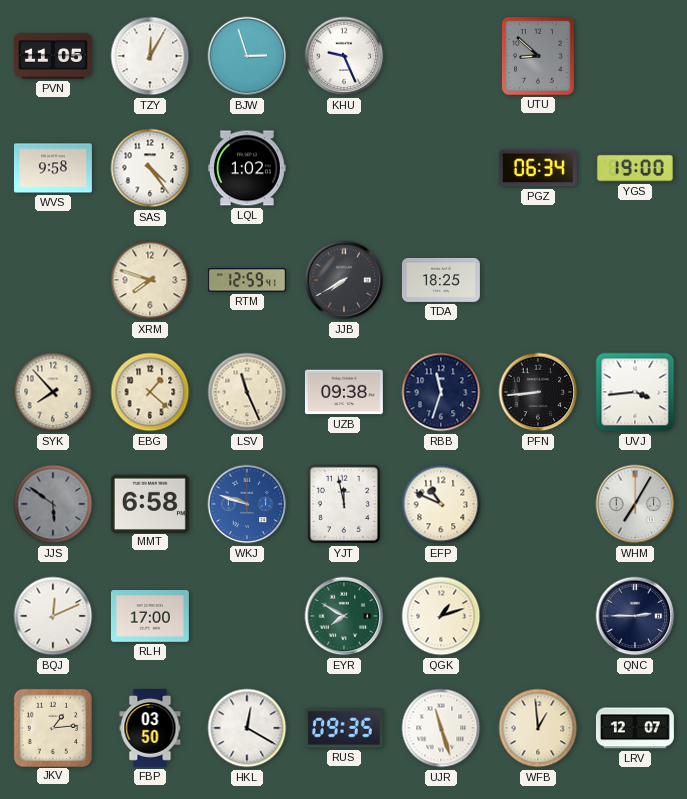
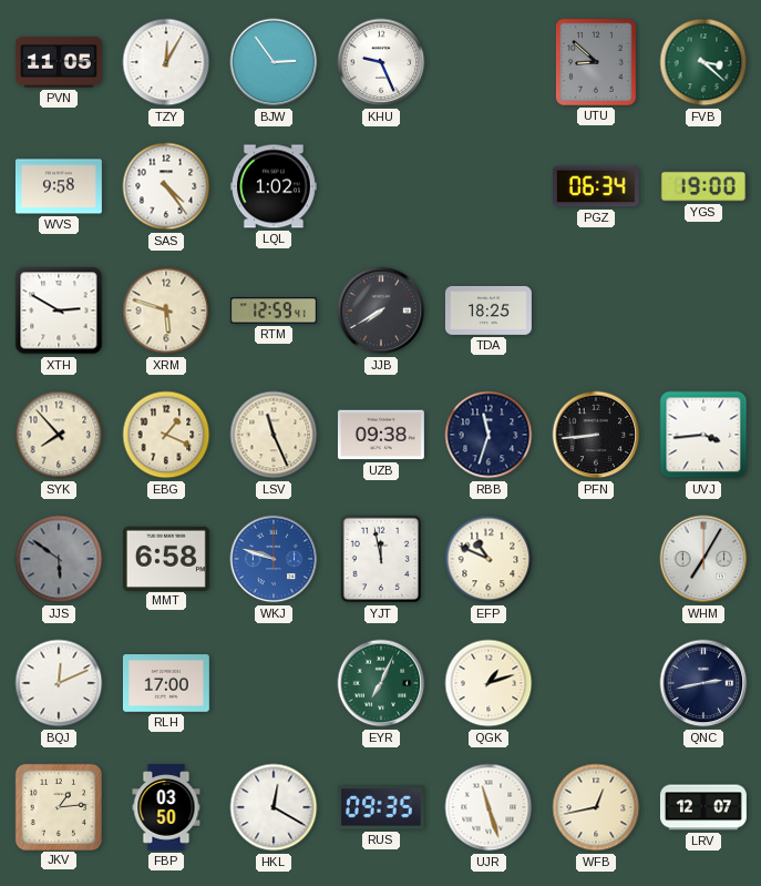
BJW: 2:57 -> 2:54
FVB: none -> 3:22
XTH: none -> 2:50
XRM: 7:48 -> 5:48
EBG: 1:22 -> 1:19
EYR: 7:50 -> 7:04
QNC: 2:45 -> 2:43
WFB: 12:59 -> 12:43
